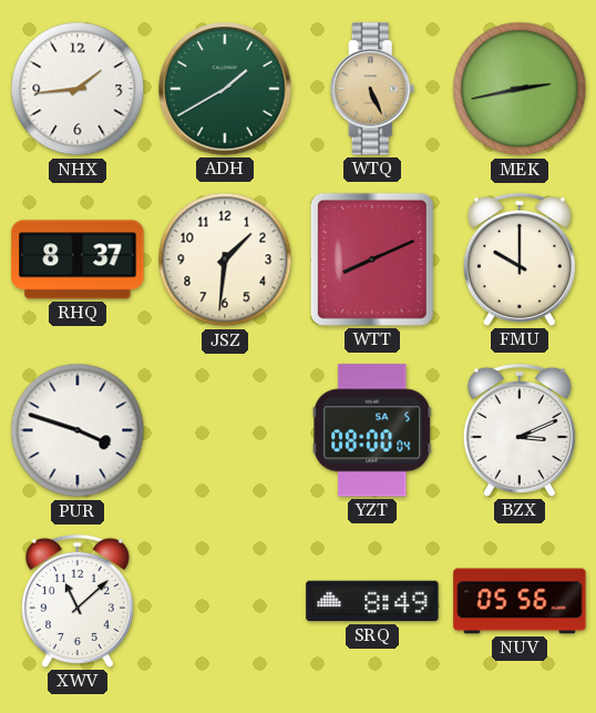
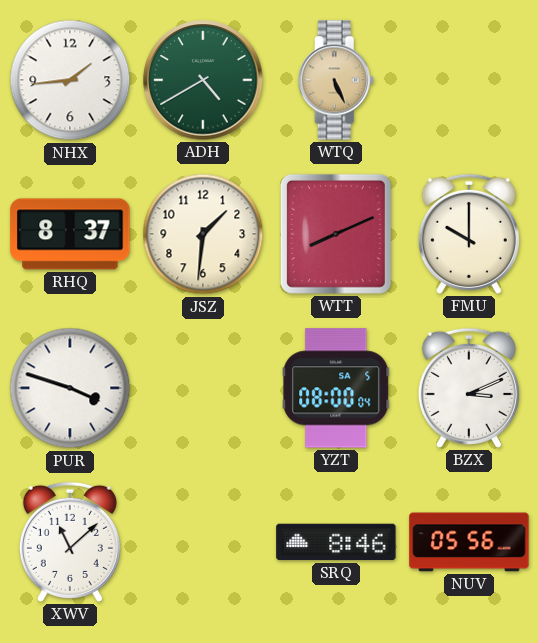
ADH: 1:40 -> 4:40
MEK: 2:43 -> none
SRQ: 8:49 -> 8:46
